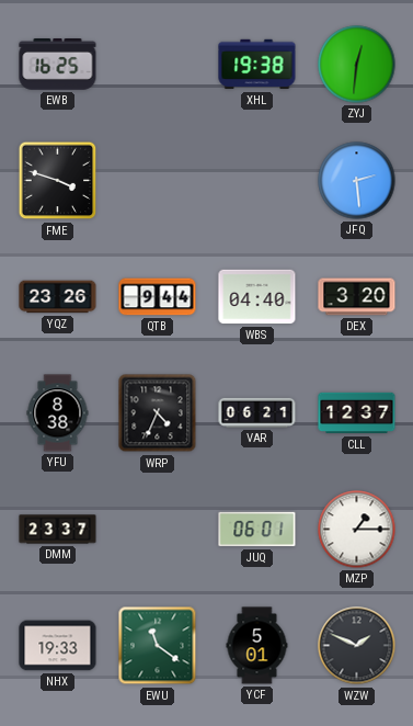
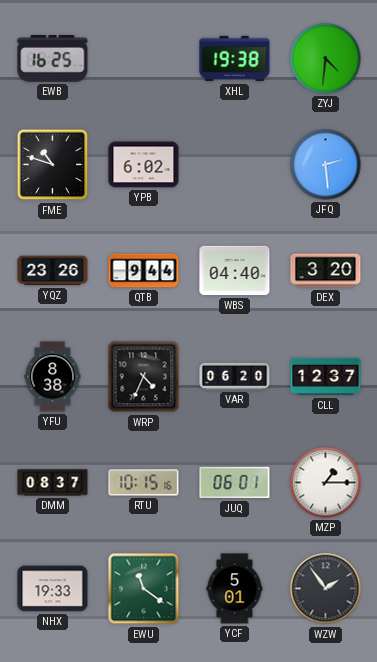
ZYJ: 12:31 -> 4:31
FME: 3:48 -> 10:48
YPB: none -> 6:02
VAR: 06:21 -> 06:20
DMM: 23:37 -> 08:37
RTU: none -> 10:15
WZW: 1:49 -> 1:54
